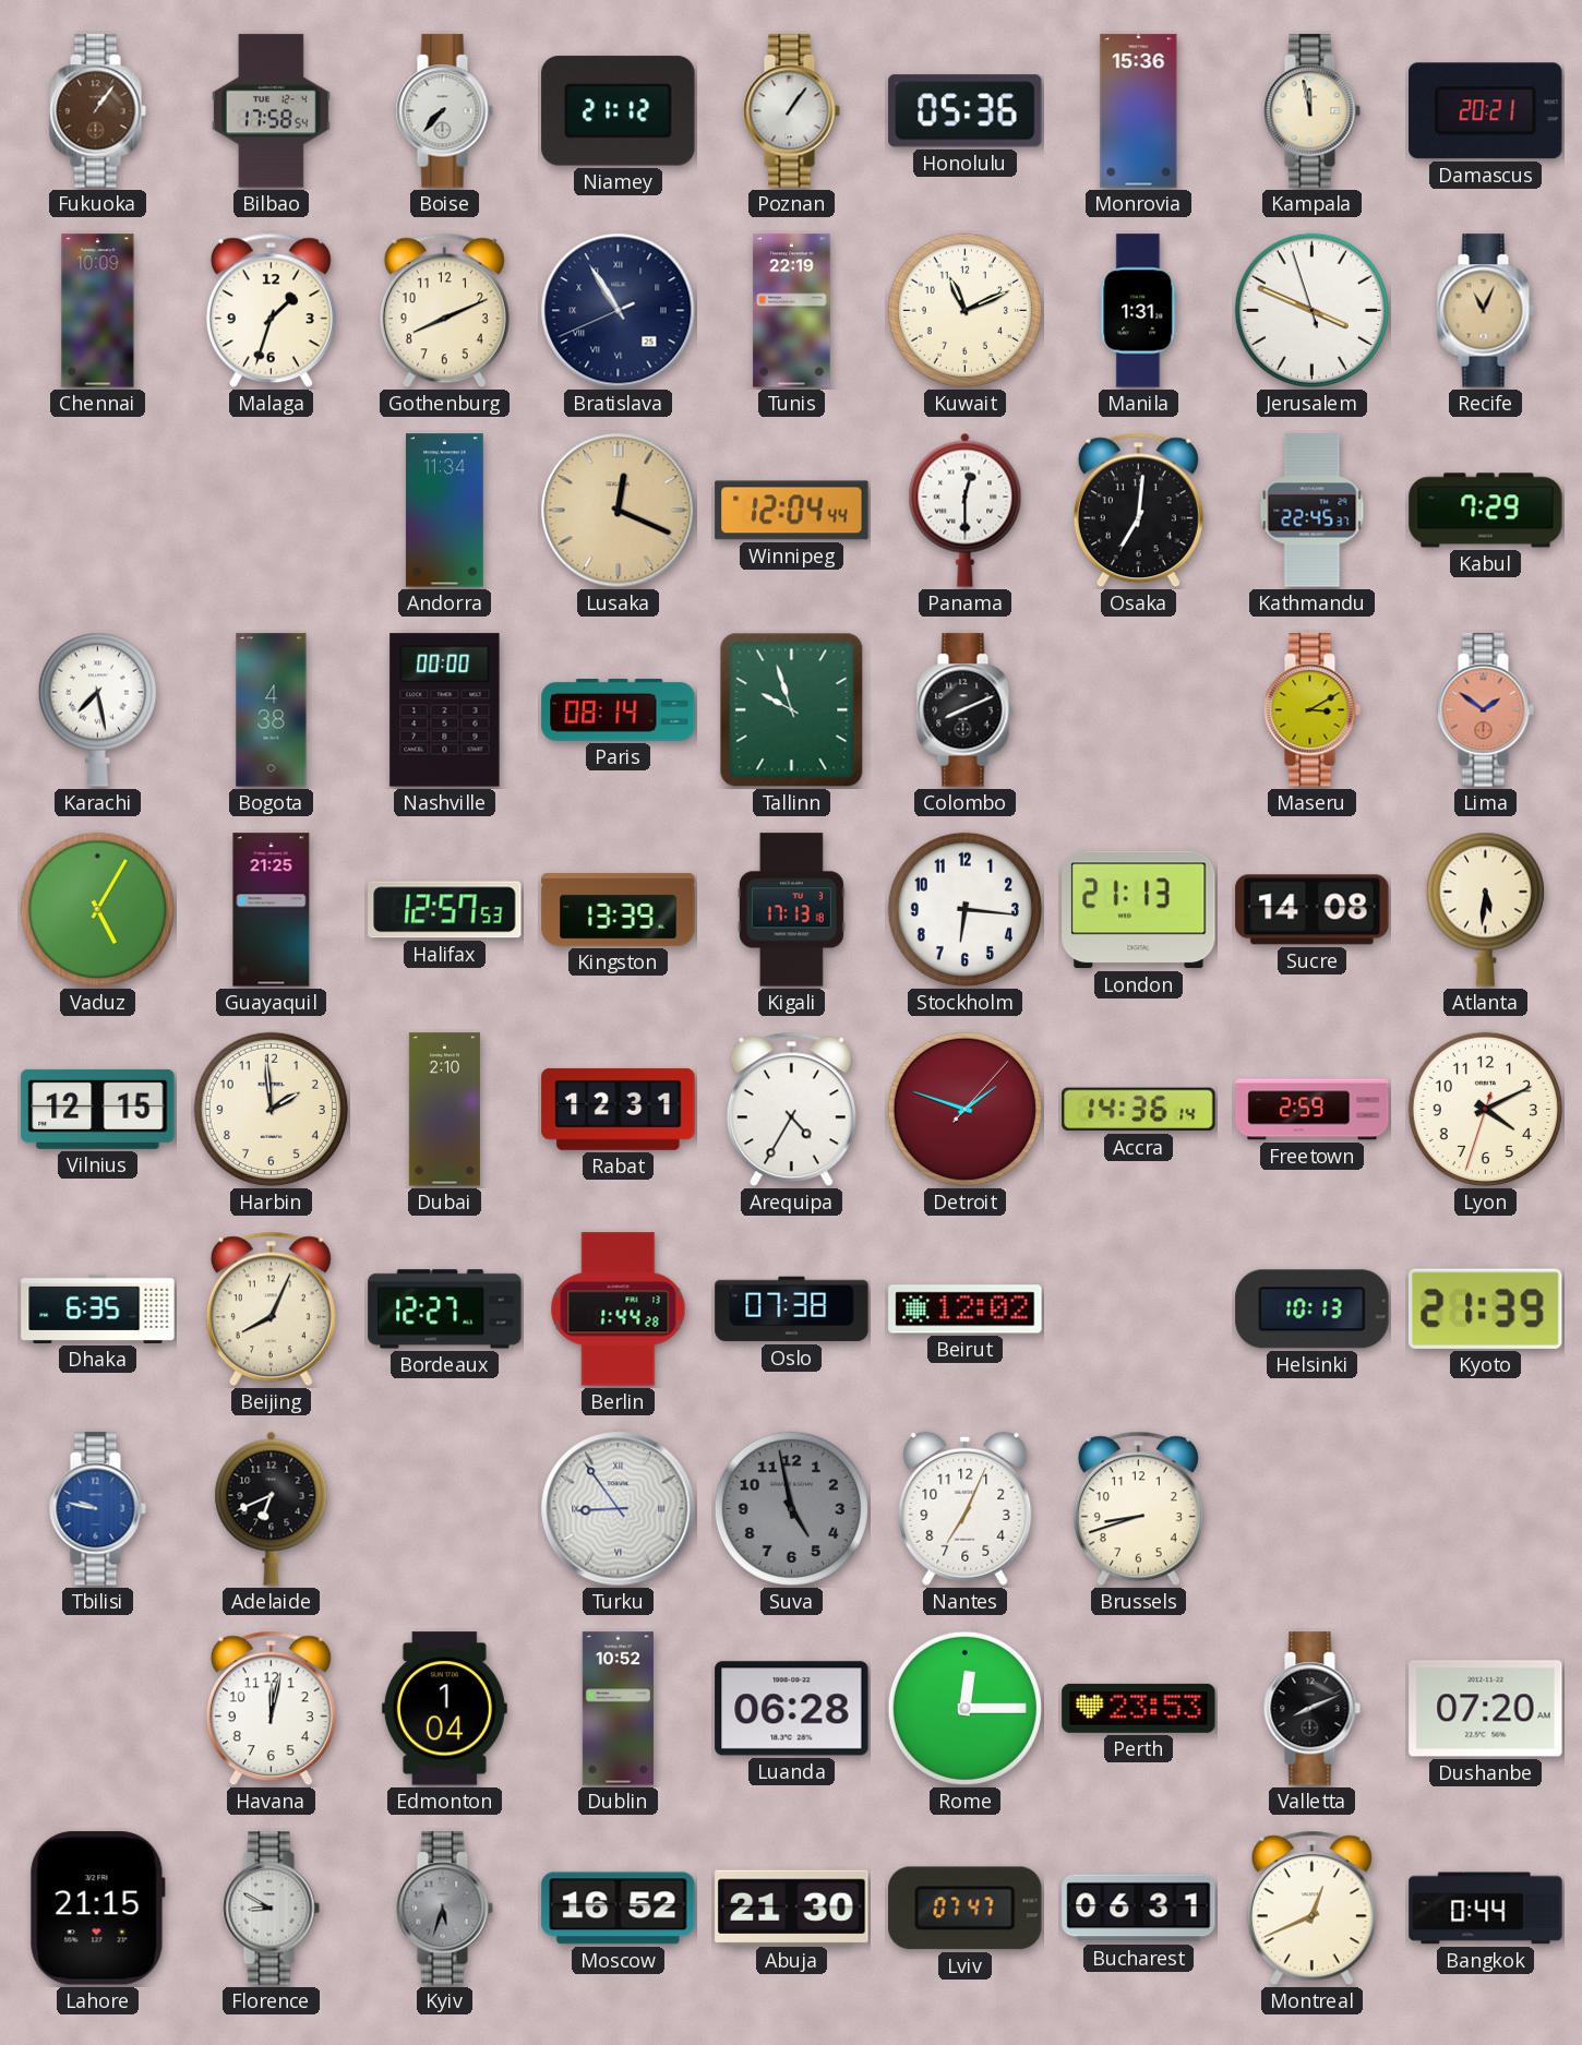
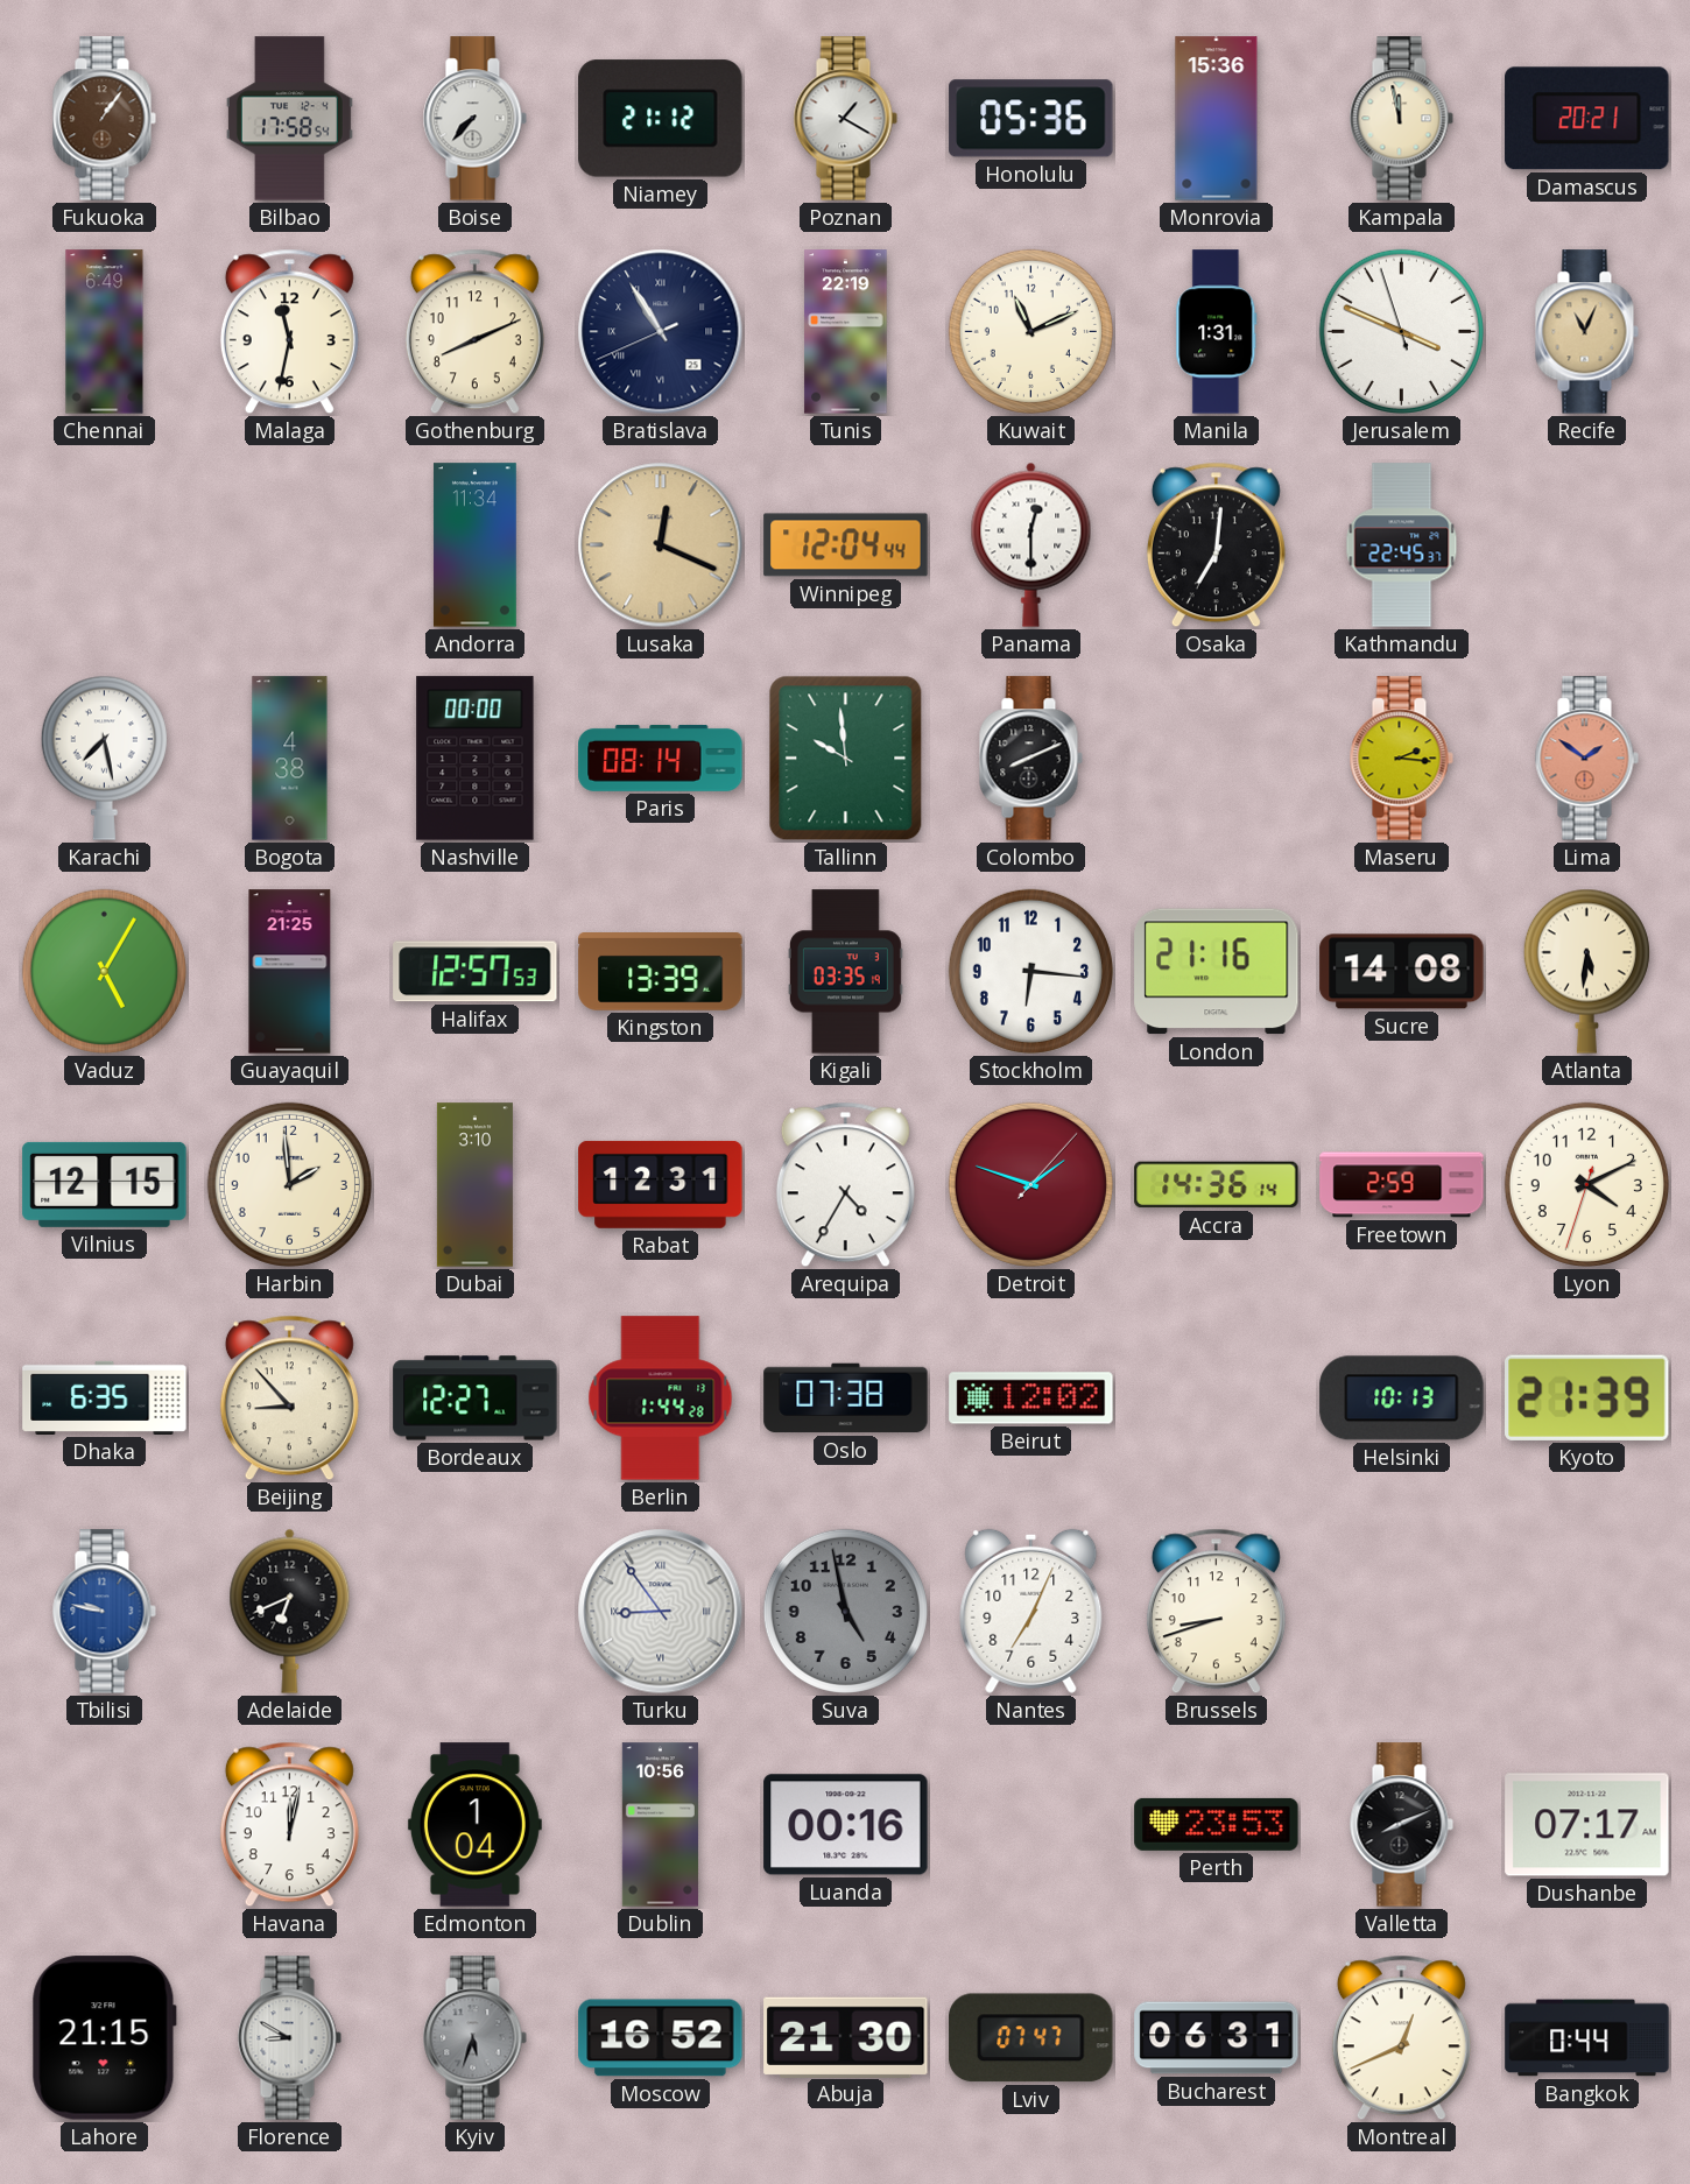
Poznan: 1:06 -> 1:20
Chennai: 10:09 -> 6:49
Malaga: 1:33 -> 11:32
Kabul: 7:29 -> none
Tallinn: 9:57 -> 9:59
Maseru: 3:10 -> 2:16
Kigali: 17:13 -> 03:35
London: 21:13 -> 21:16
Dubai: 2:10 -> 3:10
Beijing: 8:04 -> 8:53
Dublin: 10:52 -> 10:56
Luanda: 06:28 -> 00:16
Rome: 12:15 -> none
Dushanbe: 07:20 -> 07:17
